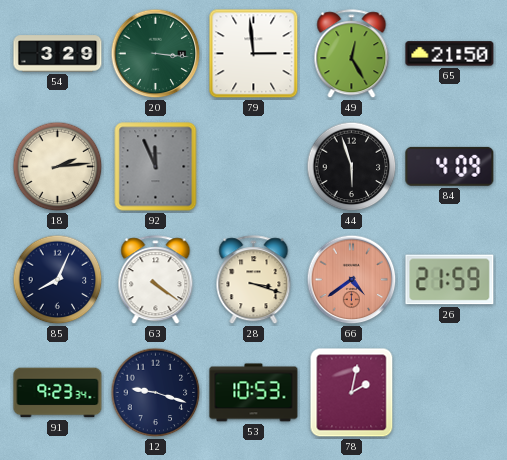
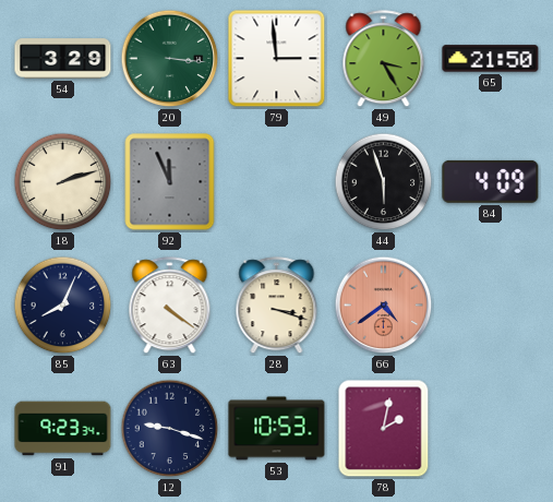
49: 12:25 -> 3:25
18: 2:14 -> 2:12
26: 21:59 -> none
